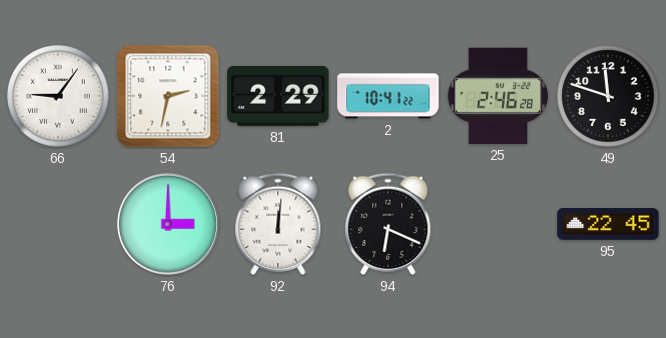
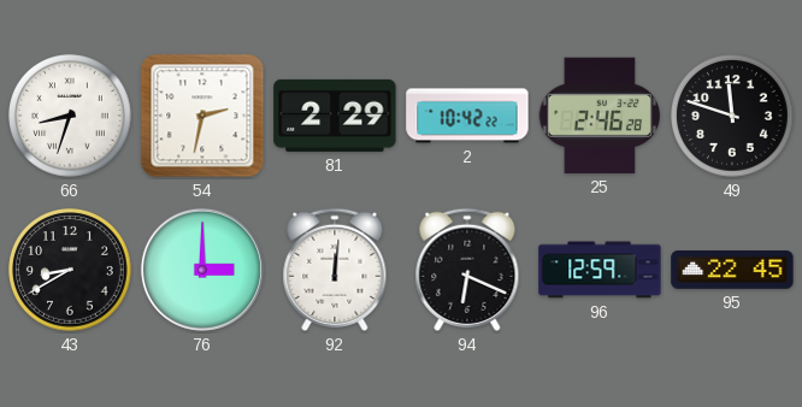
66: 9:06 -> 8:33
2: 10:41 -> 10:42
43: none -> 8:40
96: none -> 12:59
